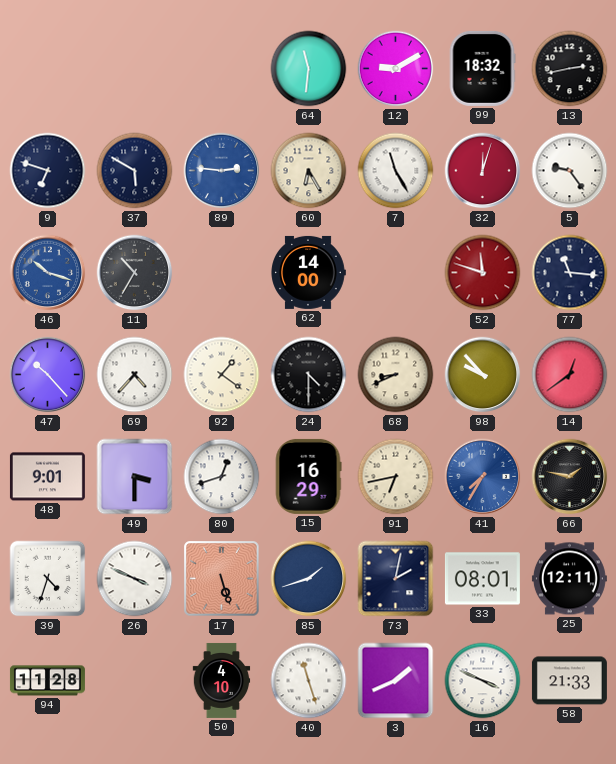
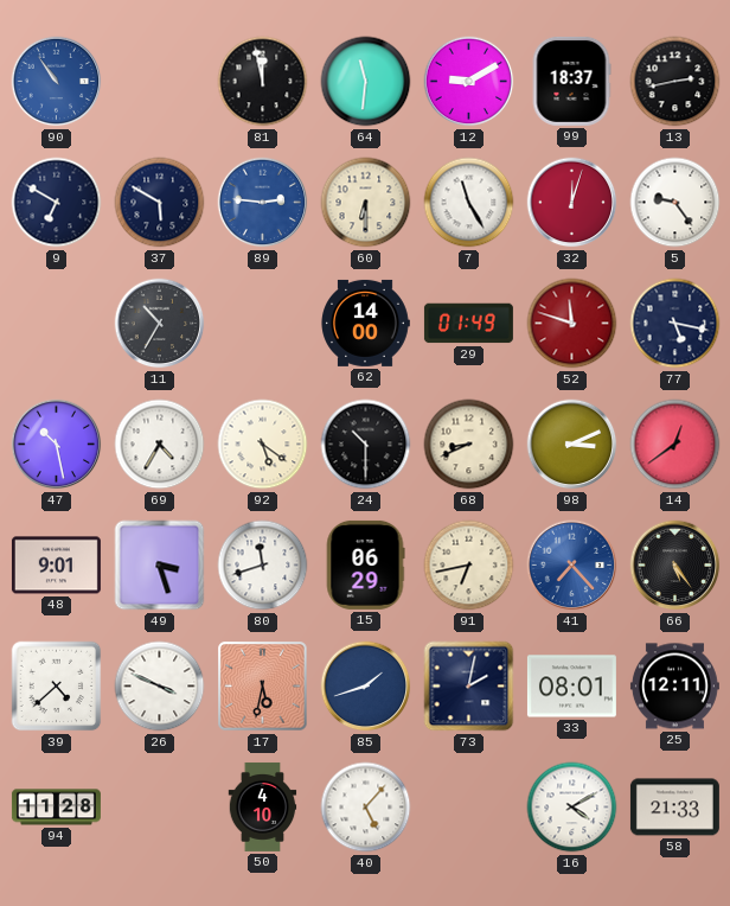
90: none -> 10:54
81: none -> 11:58
99: 18:32 -> 18:37
9: 6:48 -> 6:50
60: 6:25 -> 6:30
46: 10:18 -> none
29: none -> 01:49
77: 11:16 -> 5:17
47: 10:23 -> 10:28
69: 4:37 -> 4:35
92: 1:21 -> 5:21
24: 4:30 -> 10:30
98: 9:53 -> 3:11
49: 3:30 -> 3:27
80: 12:42 -> 11:42
15: 16:29 -> 06:29
41: 7:35 -> 7:23
66: 1:47 -> 5:24
39: 4:33 -> 4:38
17: 5:27 -> 5:32
40: 11:27 -> 5:07
3: 1:41 -> none
16: 3:49 -> 4:10
